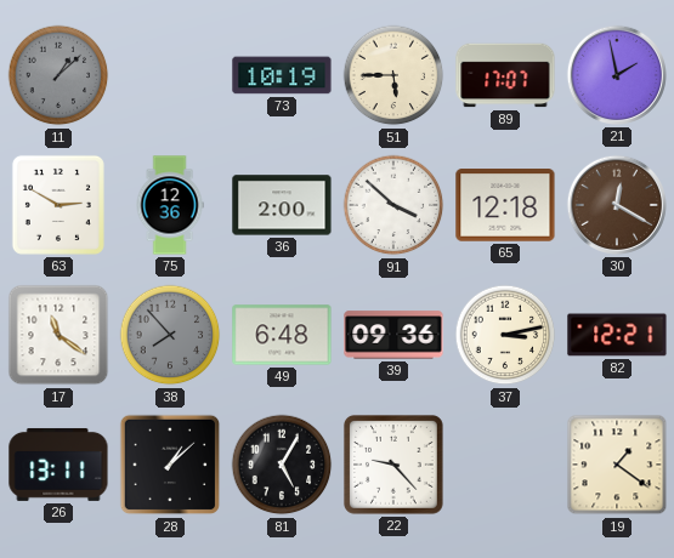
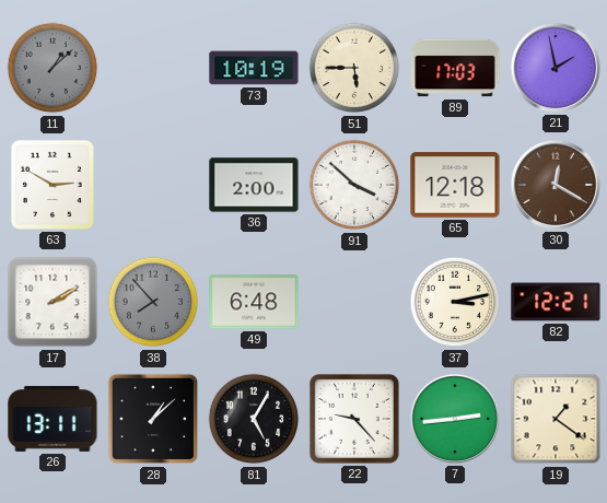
89: 17:07 -> 17:03
75: 12:36 -> none
17: 11:21 -> 2:10
39: 09:36 -> none
7: none -> 2:44
